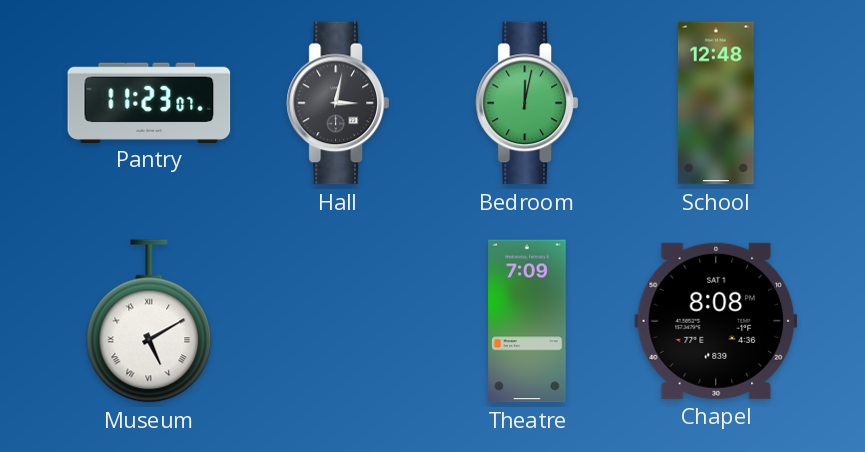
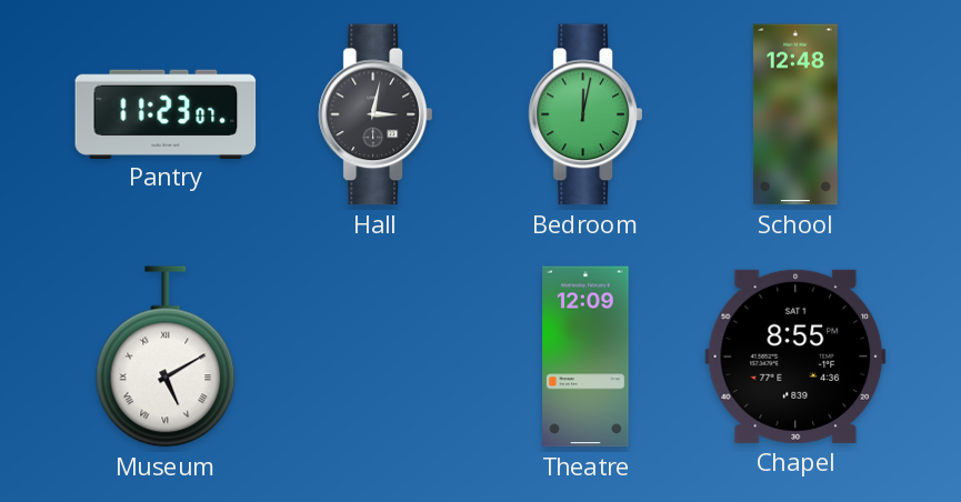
Theatre: 7:09 -> 12:09
Chapel: 8:08 -> 8:55
